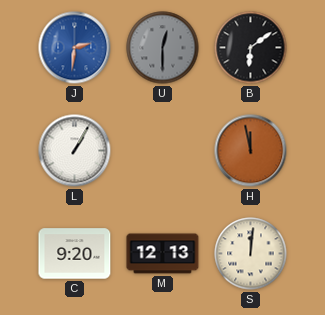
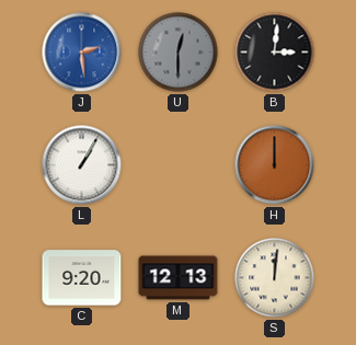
J: 2:31 -> 2:29
B: 6:09 -> 3:01
H: 11:58 -> 12:00
